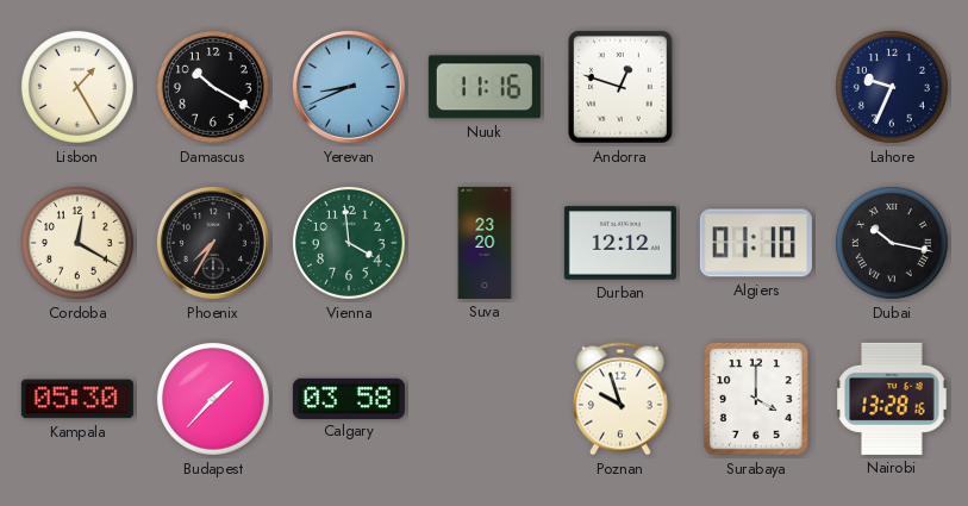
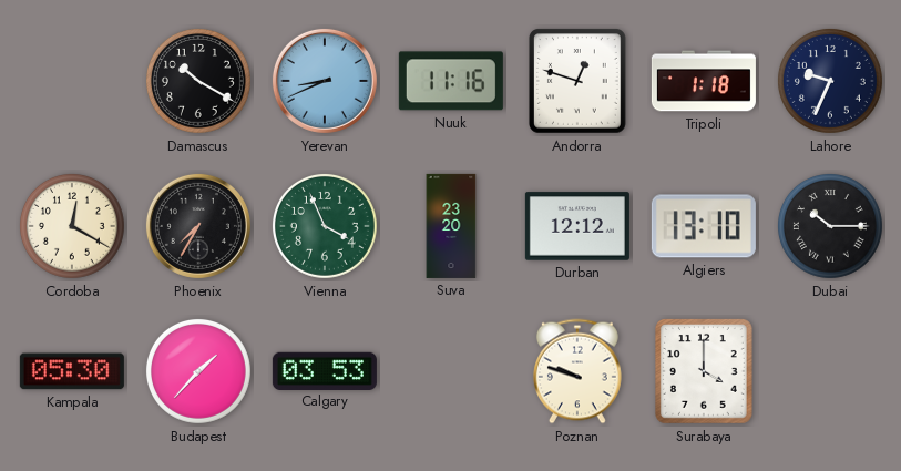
Lisbon: 1:25 -> none
Tripoli: none -> 1:18
Vienna: 3:59 -> 3:56
Algiers: 01:10 -> 13:10
Dubai: 10:17 -> 10:15
Calgary: 03:58 -> 03:53
Poznan: 9:57 -> 9:48
Nairobi: 13:28 -> none
